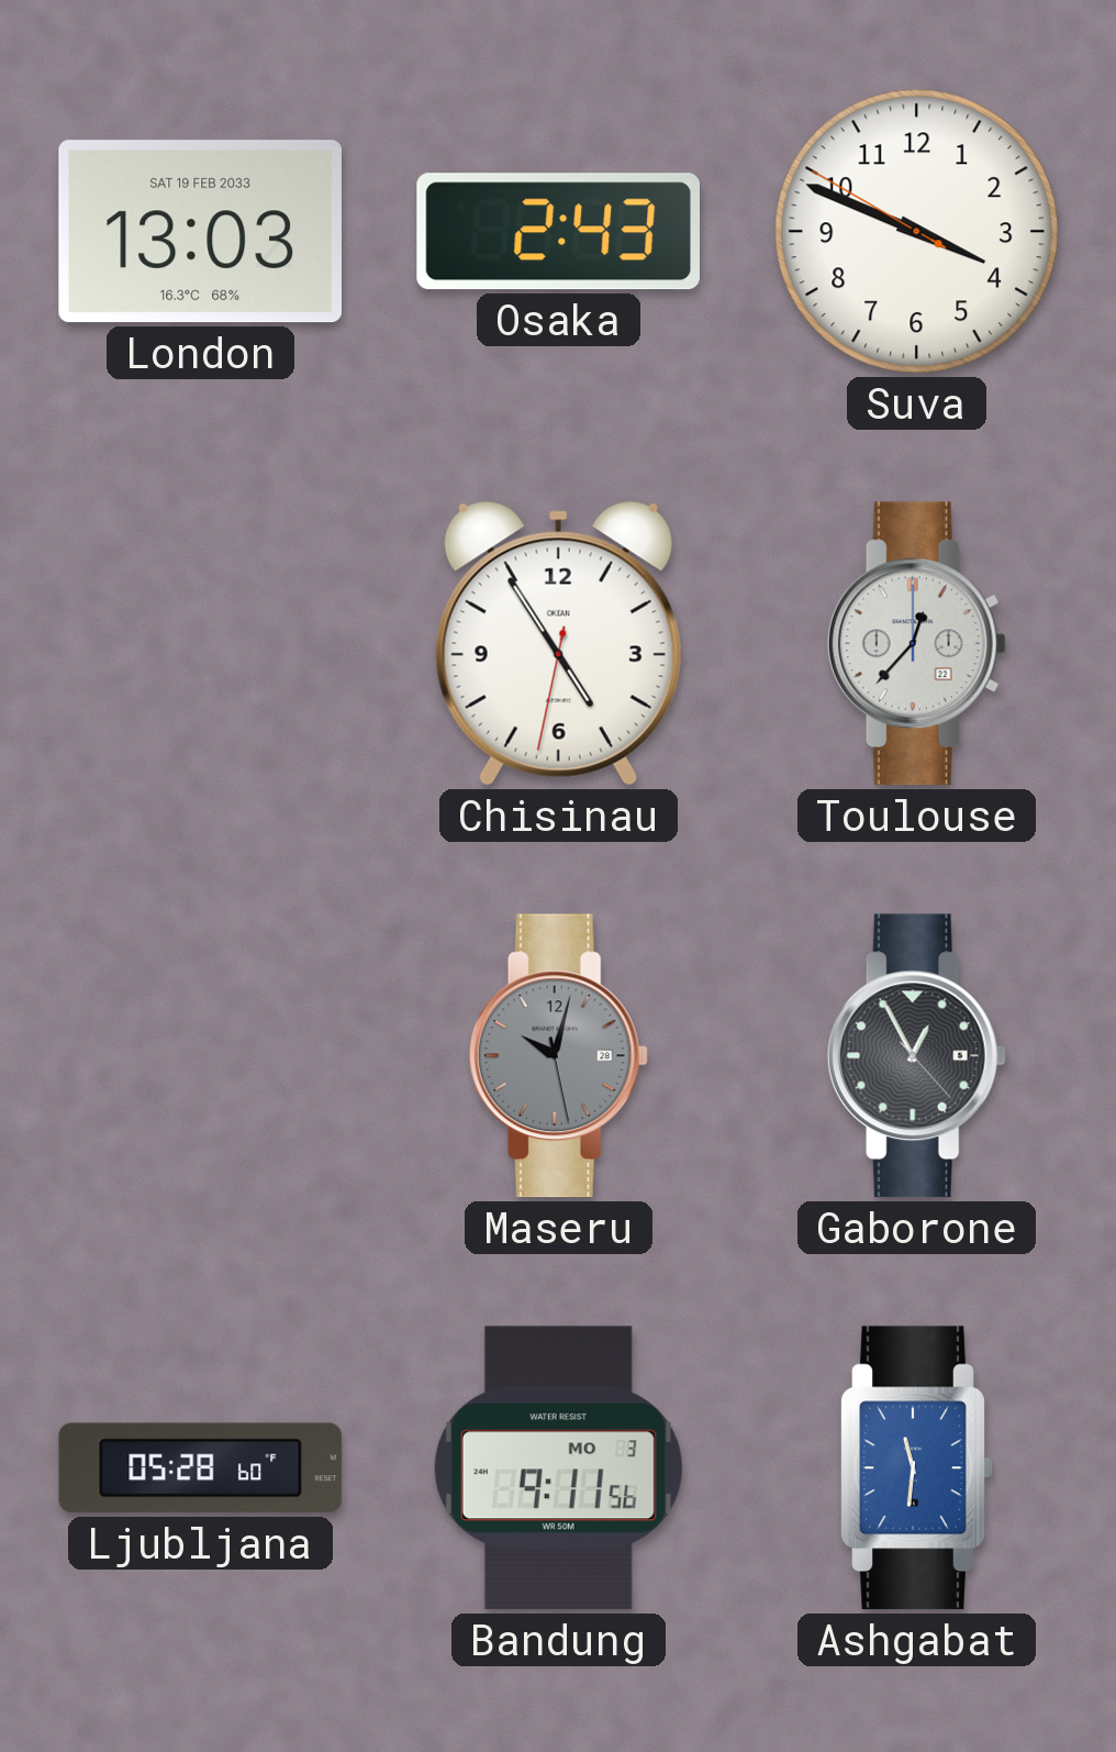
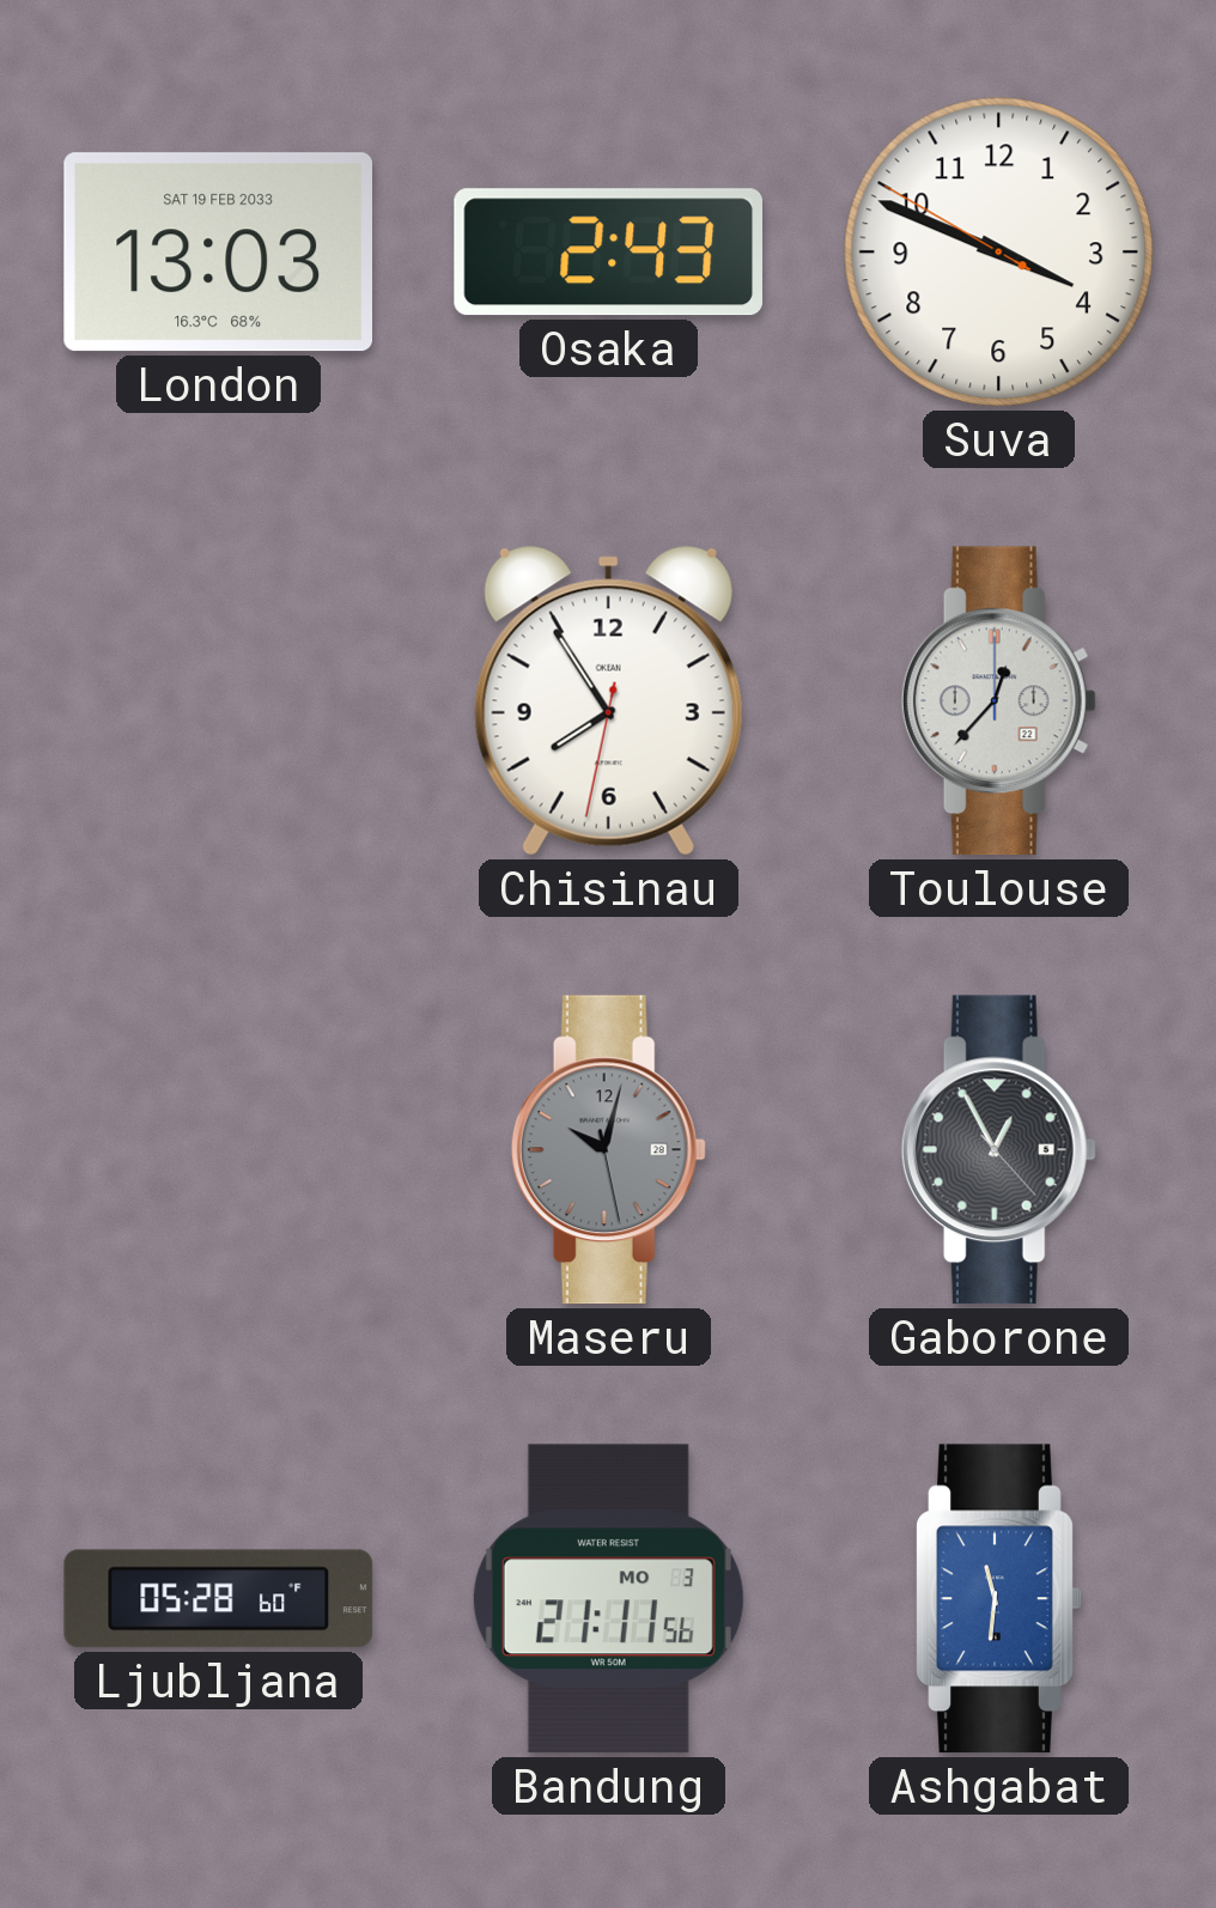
Chisinau: 4:54 -> 7:54
Bandung: 9:11 -> 21:11
